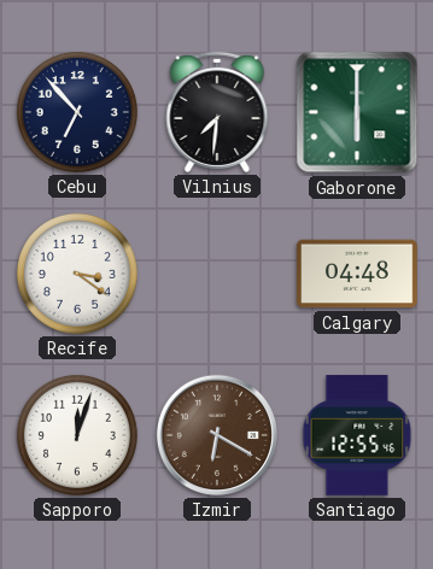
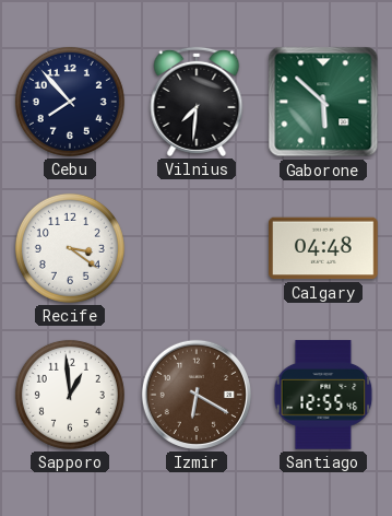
Cebu: 6:53 -> 7:53
Gaborone: 6:00 -> 5:52
Sapporo: 12:03 -> 12:59
